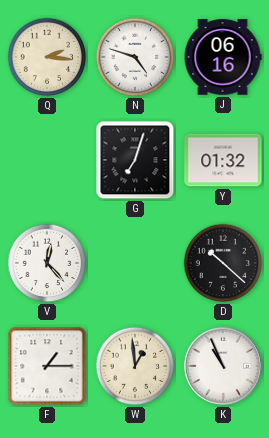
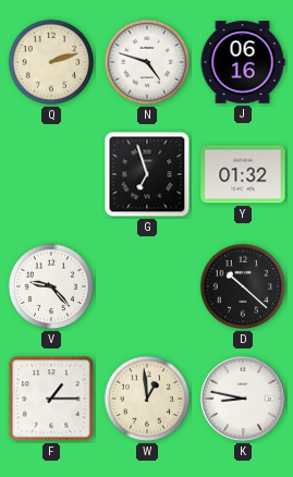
Q: 2:16 -> 2:12
G: 7:03 -> 6:57
V: 12:23 -> 9:23
K: 10:56 -> 8:47
